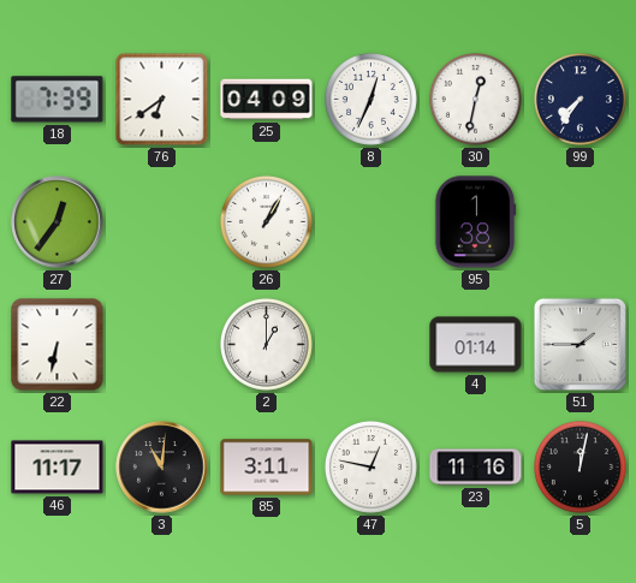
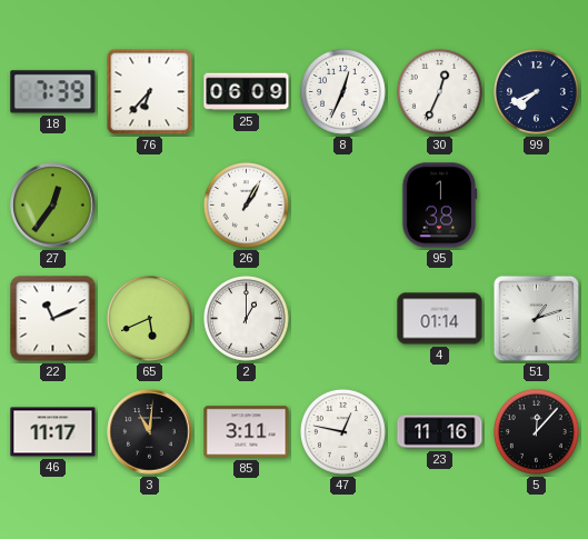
76: 6:39 -> 6:37
25: 04:09 -> 06:09
30: 12:32 -> 12:34
99: 7:36 -> 7:41
22: 6:32 -> 11:11
65: none -> 5:41
51: 1:45 -> 1:12
5: 12:02 -> 12:07
